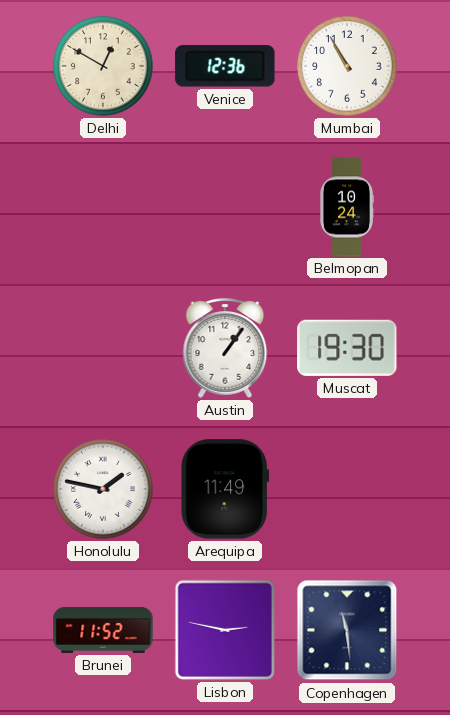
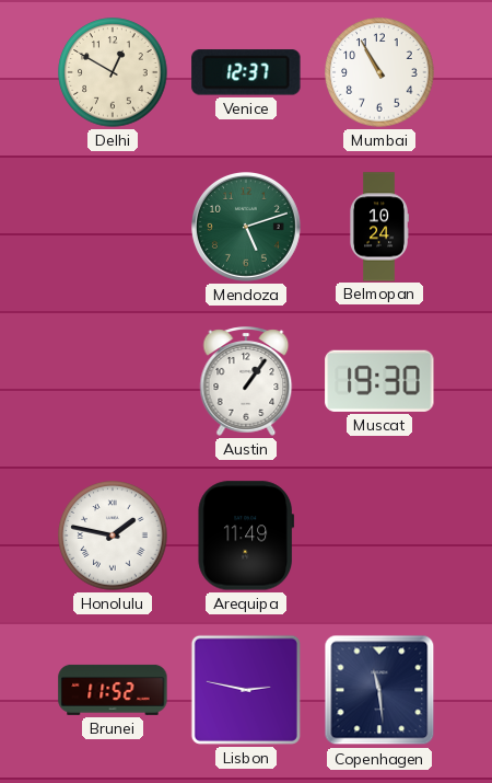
Venice: 12:36 -> 12:37
Mendoza: none -> 5:12
